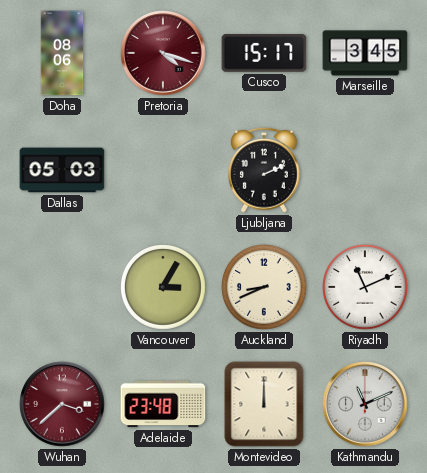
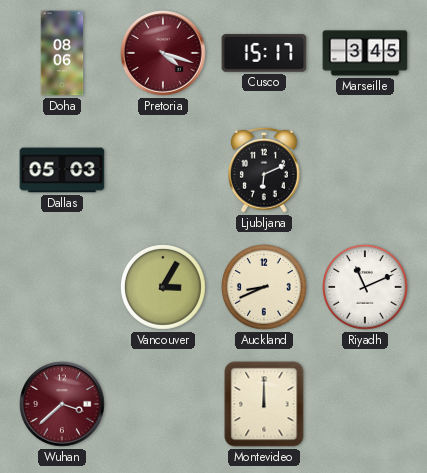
Ljubljana: 2:11 -> 6:11
Adelaide: 23:48 -> none
Kathmandu: 11:11 -> none
